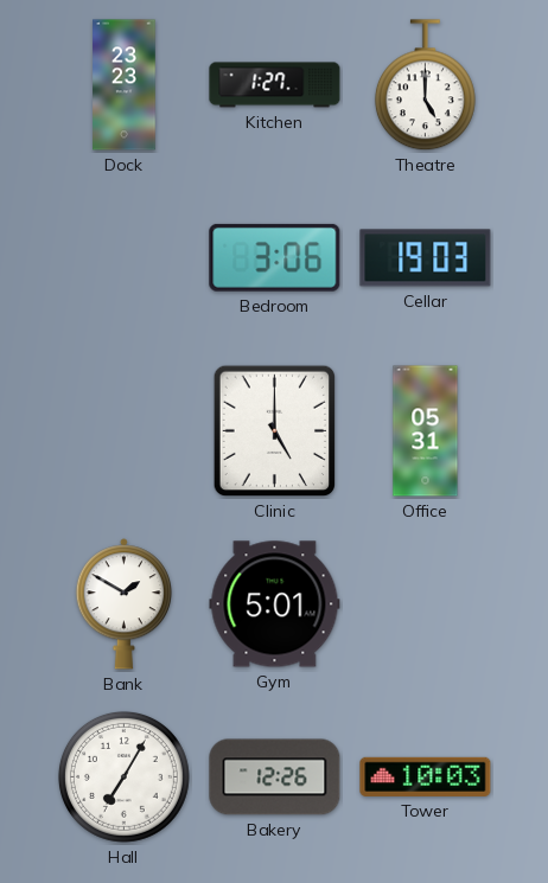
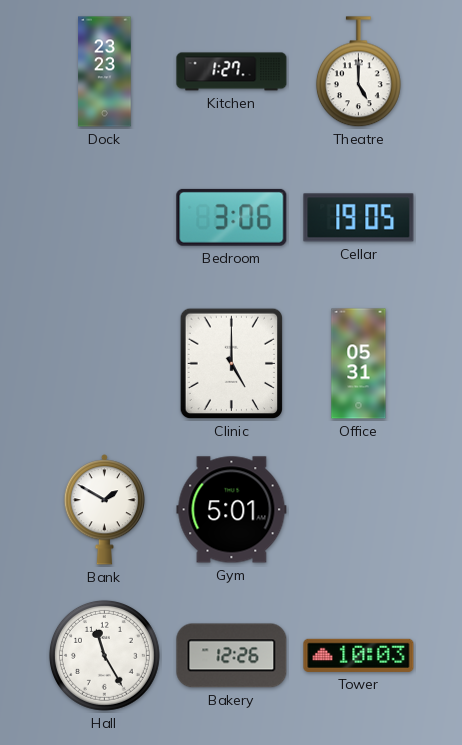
Cellar: 19:03 -> 19:05
Hall: 7:05 -> 11:25
